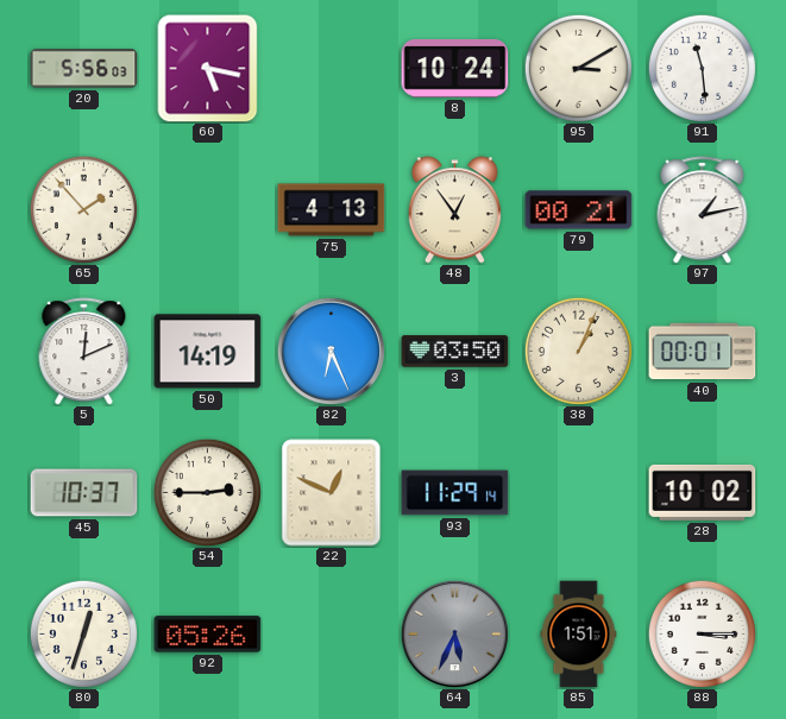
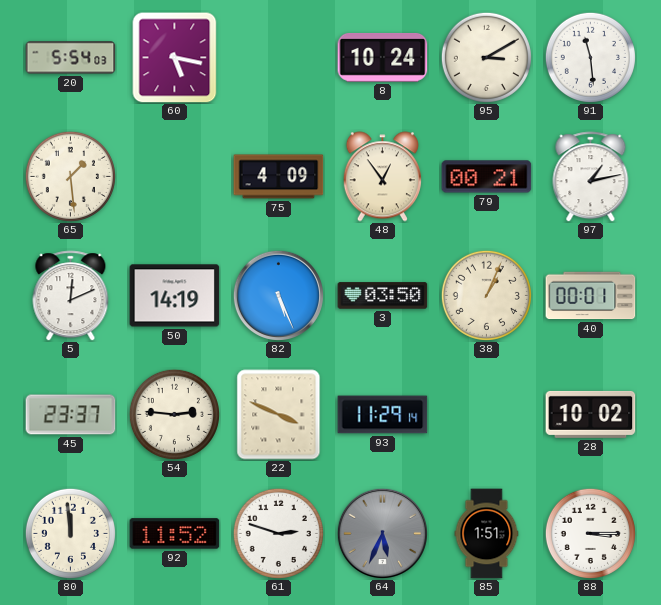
20: 5:56 -> 5:54
65: 1:53 -> 1:29
75: 4:13 -> 4:09
82: 6:26 -> 5:26
45: 10:37 -> 23:37
54: 2:45 -> 2:46
22: 12:49 -> 3:49
80: 12:33 -> 11:59
92: 05:26 -> 11:52
61: none -> 2:48
